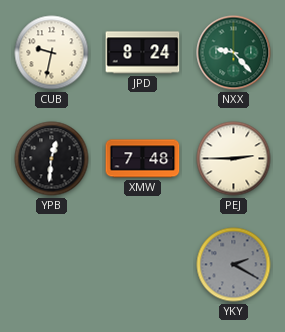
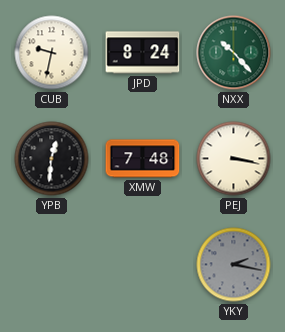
NXX: 9:23 -> 10:23
PEJ: 2:45 -> 3:17
YKY: 2:20 -> 2:17
